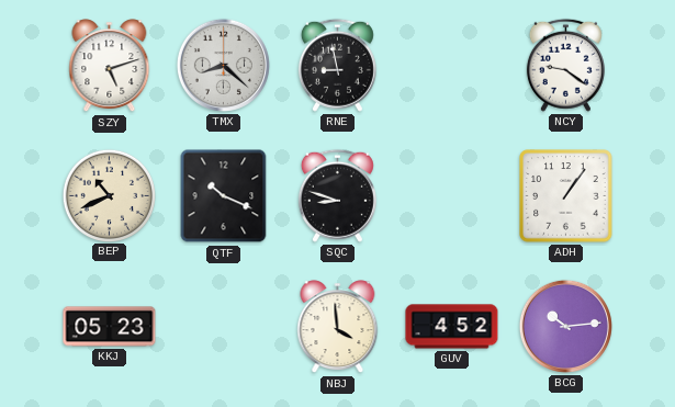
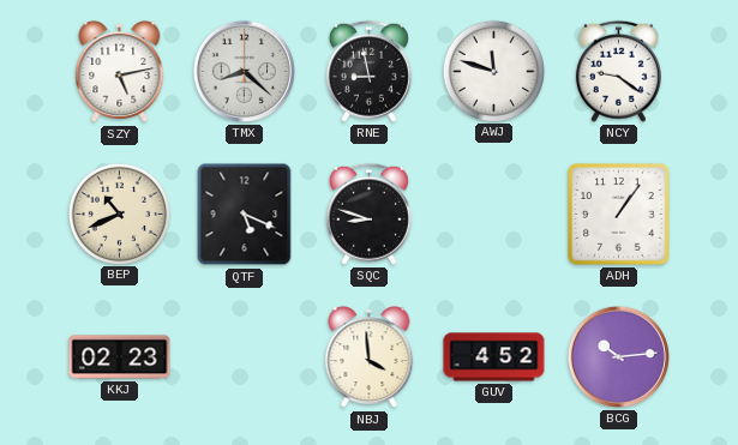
SZY: 5:12 -> 5:13
AWJ: none -> 11:48
QTF: 10:19 -> 5:19
KKJ: 05:23 -> 02:23
